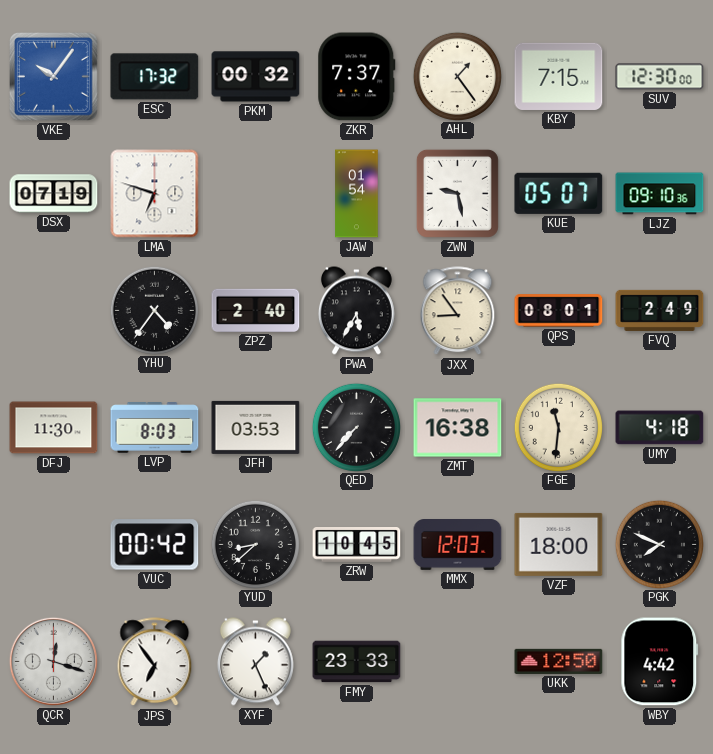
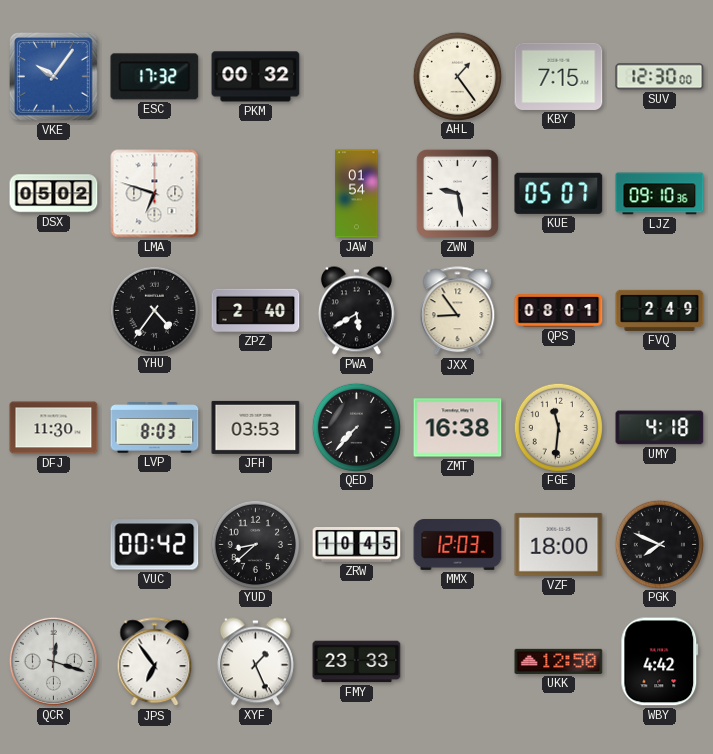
ZKR: 7:37 -> none
DSX: 07:19 -> 05:02
PWA: 5:35 -> 5:40
